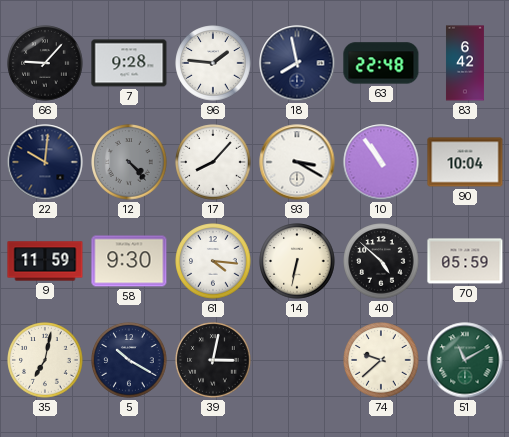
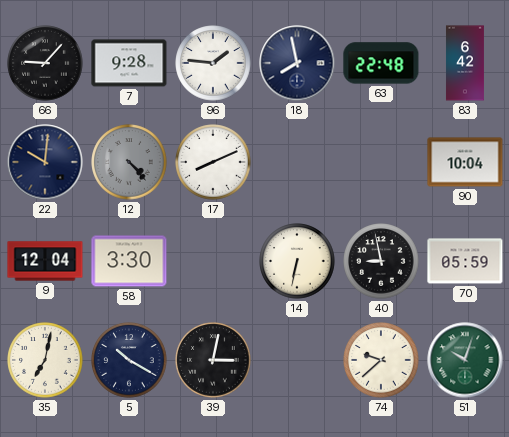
17: 8:07 -> 8:11
93: 3:20 -> none
10: 10:54 -> none
9: 11:59 -> 12:04
58: 9:30 -> 3:30
61: 4:16 -> none
40: 4:52 -> 8:58
51: 11:10 -> 10:03
